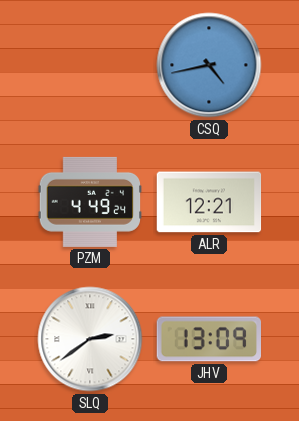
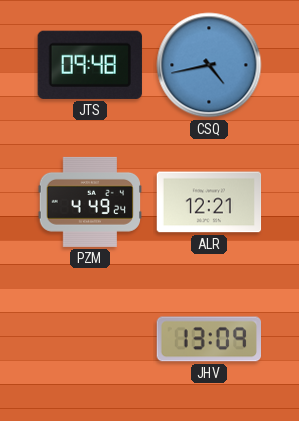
JTS: none -> 09:48
SLQ: 2:39 -> none
